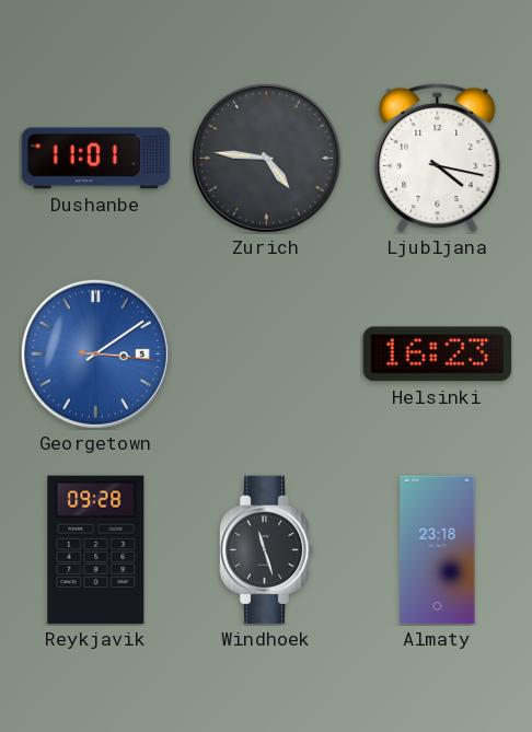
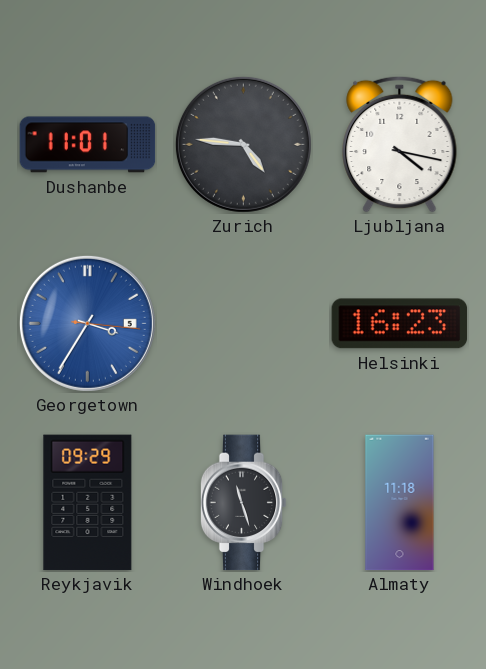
Georgetown: 3:09 -> 3:35
Reykjavik: 09:28 -> 09:29
Almaty: 23:18 -> 11:18
